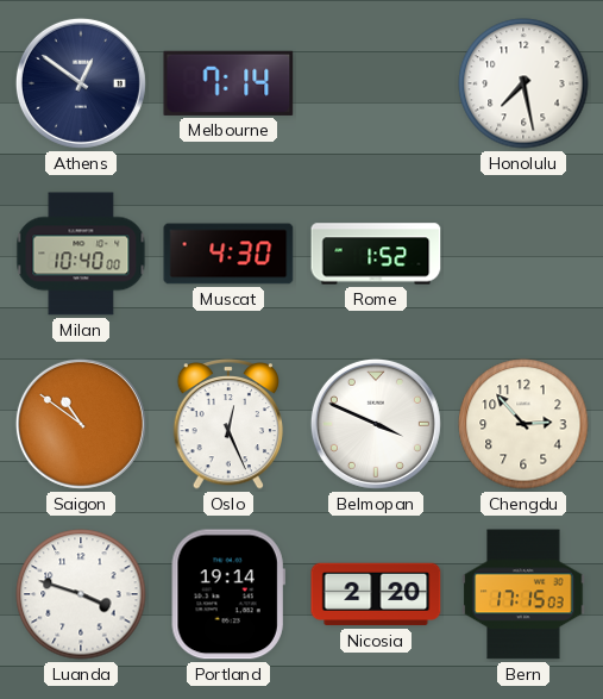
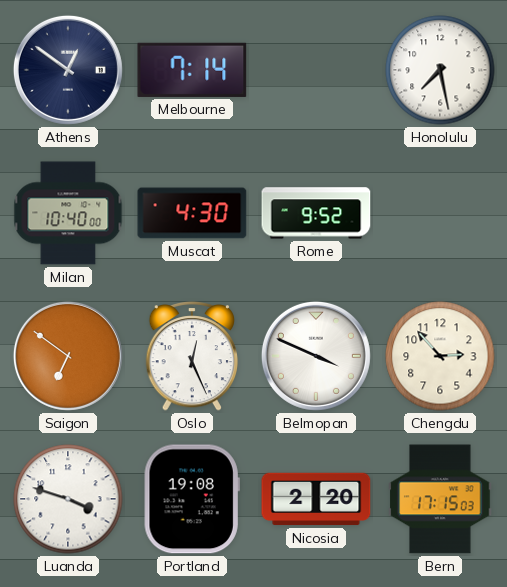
Rome: 1:52 -> 9:52
Saigon: 10:51 -> 6:51
Portland: 19:14 -> 19:08
